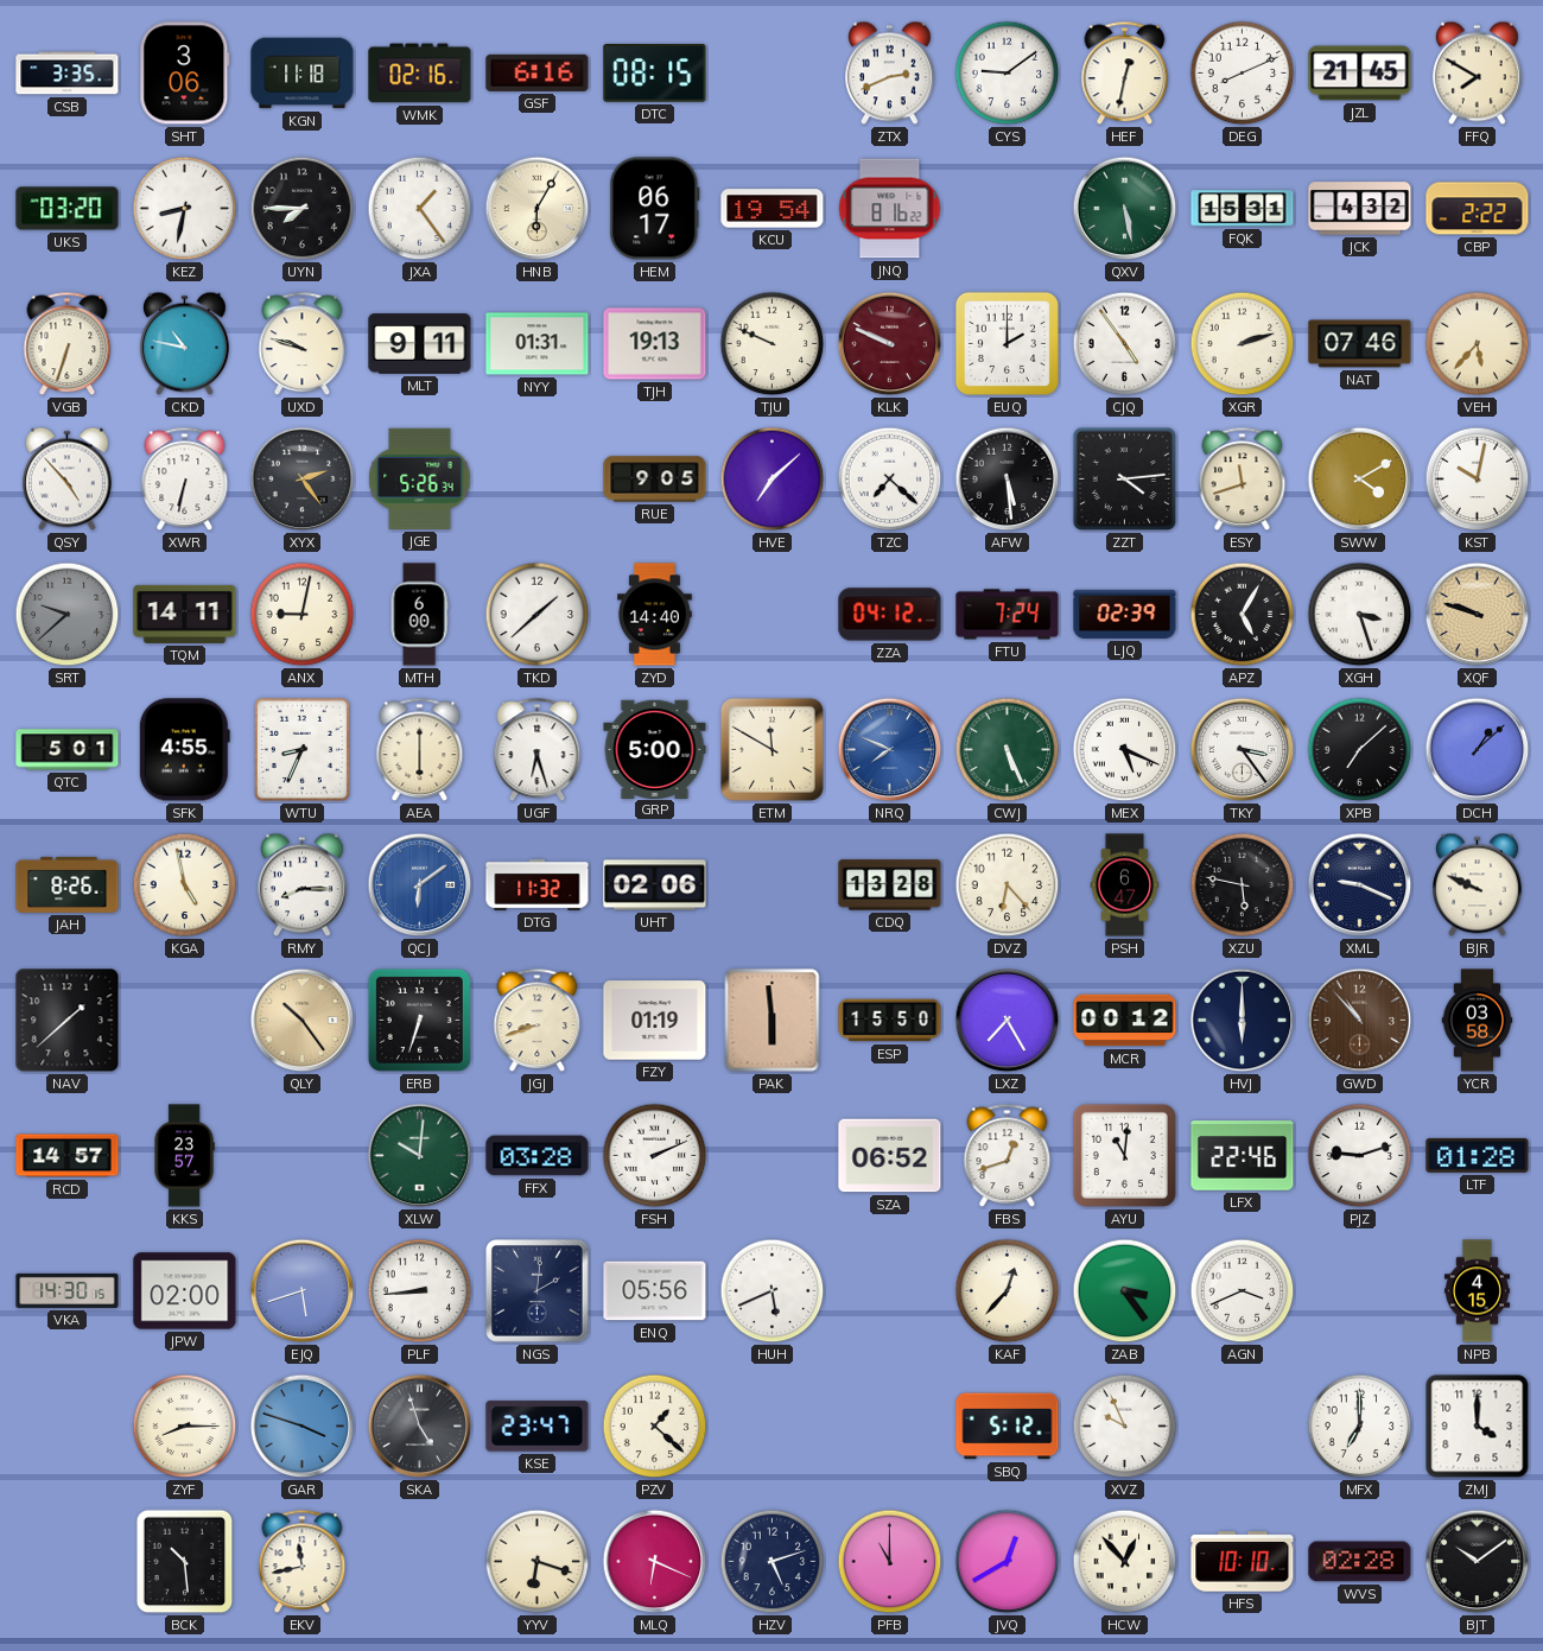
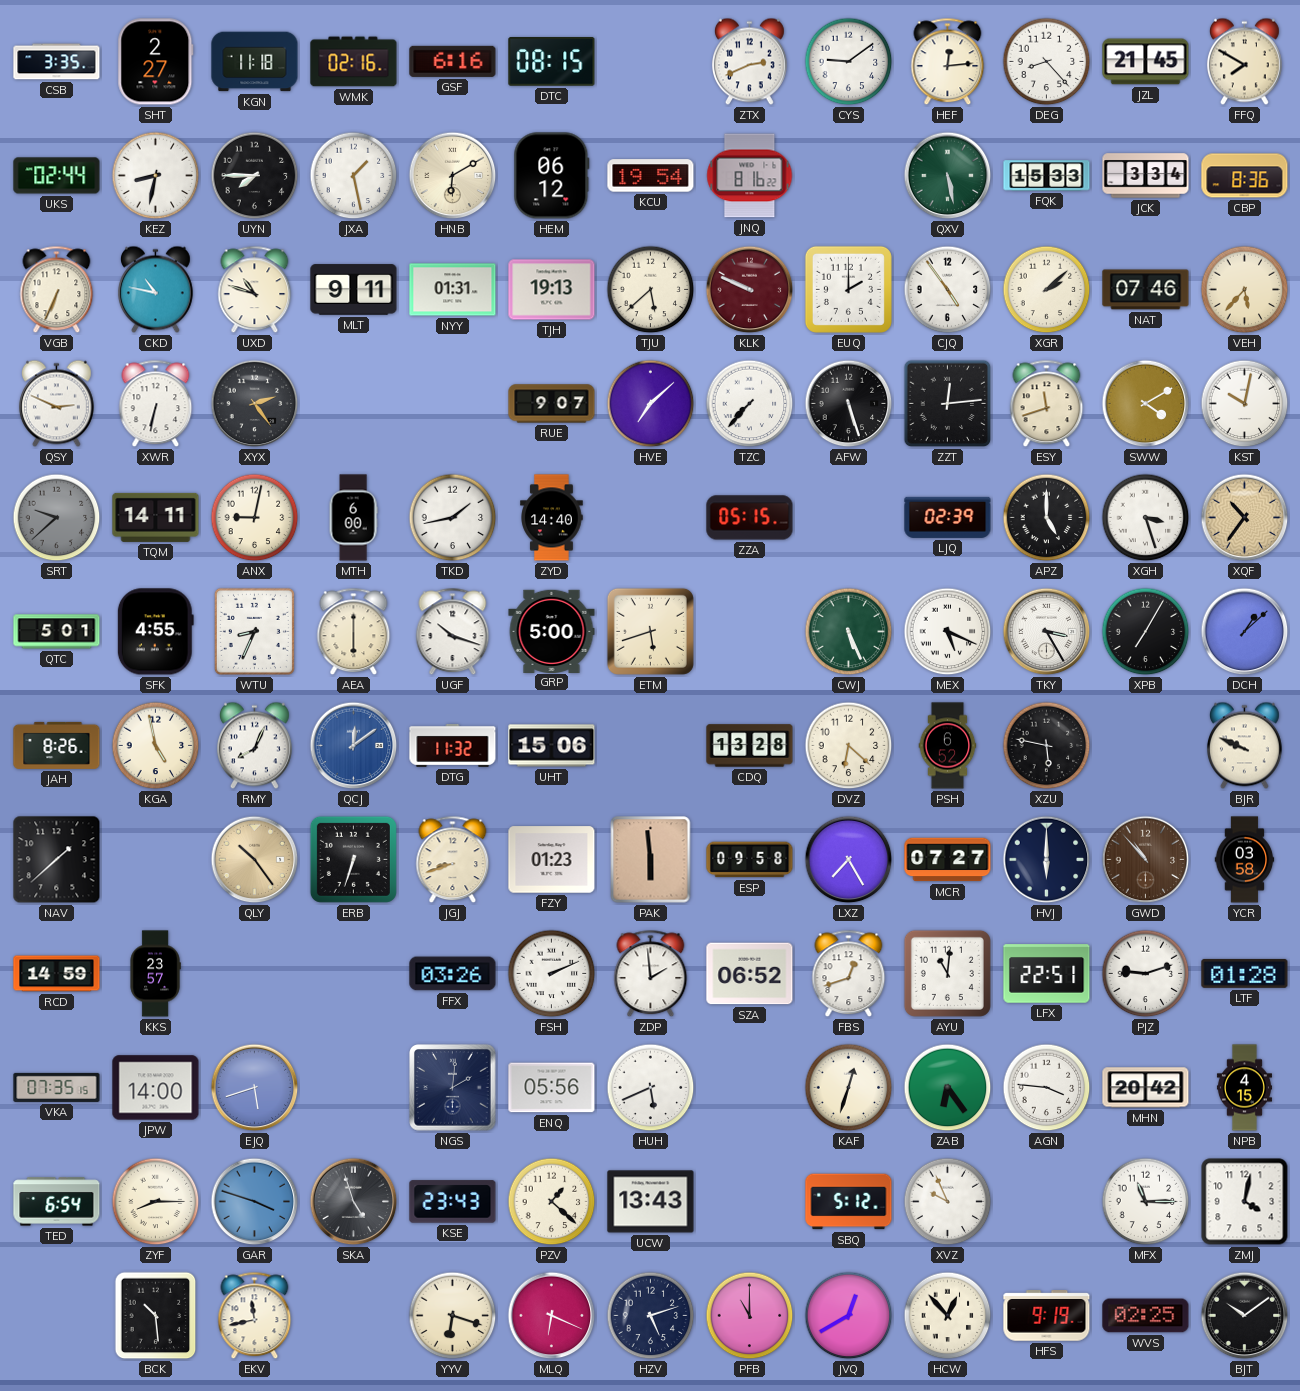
SHT: 3:06 -> 2:27
HEF: 12:32 -> 12:14
DEG: 8:11 -> 8:23
UKS: 03:20 -> 02:44
JXA: 1:24 -> 1:28
HNB: 6:05 -> 6:10
HEM: 06:17 -> 06:12
FQK: 15:31 -> 15:33
JCK: 4:32 -> 3:34
CBP: 2:22 -> 8:36
VGB: 6:33 -> 6:34
UXD: 9:48 -> 10:48
TJU: 9:49 -> 5:38
XGR: 2:12 -> 2:08
QSY: 4:53 -> 2:49
JGE: 5:26 -> none
RUE: 9:05 -> 9:07
TZC: 7:22 -> 7:37
AFW: 5:29 -> 5:27
ZZT: 4:14 -> 12:14
TKD: 1:38 -> 1:43
ZZA: 04:12 -> 05:15
FTU: 7:24 -> none
APZ: 5:05 -> 5:00
XQF: 9:48 -> 10:36
UGF: 6:27 -> 10:18
ETM: 11:50 -> 5:42
NRQ: 7:49 -> none
TKY: 3:24 -> 3:25
XPB: 7:08 -> 7:05
RMY: 8:15 -> 8:04
QCJ: 6:09 -> 12:09
UHT: 02:06 -> 15:06
DVZ: 6:23 -> 6:22
PSH: 6:47 -> 6:52
XML: 9:19 -> none
FZY: 01:19 -> 01:23
ESP: 15:50 -> 09:58
MCR: 00:12 -> 07:27
RCD: 14:57 -> 14:59
XLW: 10:01 -> none
FFX: 03:28 -> 03:26
ZDP: none -> 1:59
LFX: 22:46 -> 22:51
VKA: 14:30 -> 07:35
JPW: 02:00 -> 14:00
PLF: 8:44 -> none
KAF: 12:37 -> 12:33
ZAB: 3:24 -> 6:24
AGN: 3:41 -> 3:46
MHN: none -> 20:42
TED: none -> 6:54
KSE: 23:47 -> 23:43
UCW: none -> 13:43
MFX: 7:00 -> 11:15
ZMJ: 4:00 -> 4:02
HFS: 10:10 -> 9:19
WVS: 02:28 -> 02:25
